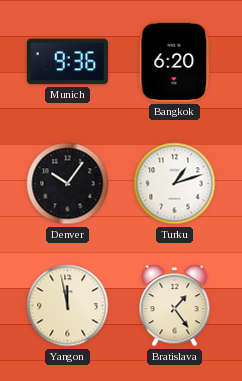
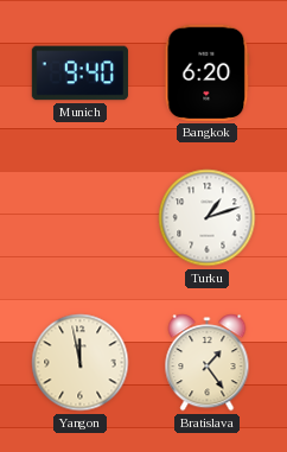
Munich: 9:36 -> 9:40
Denver: 10:06 -> none
